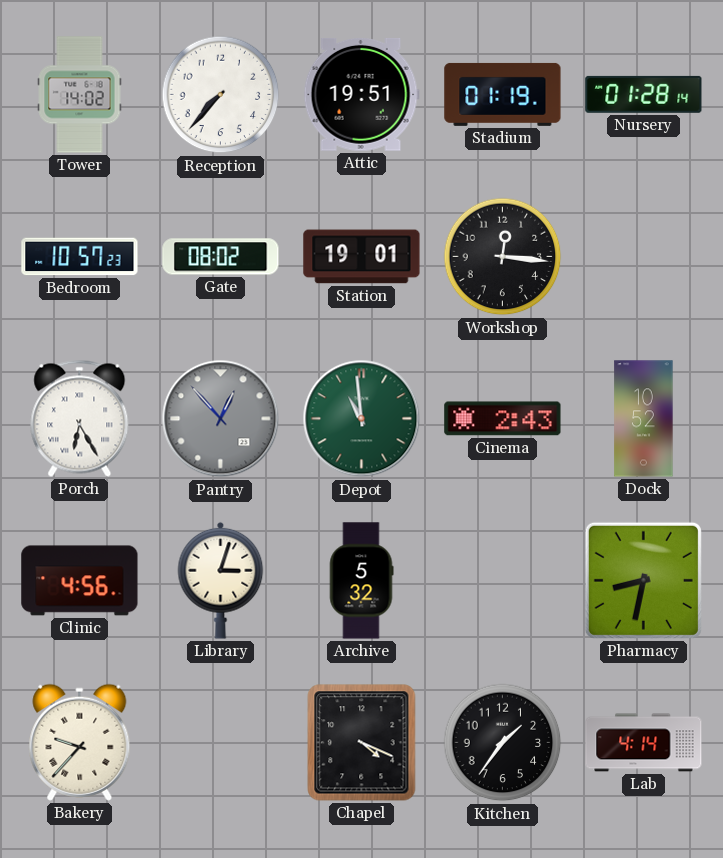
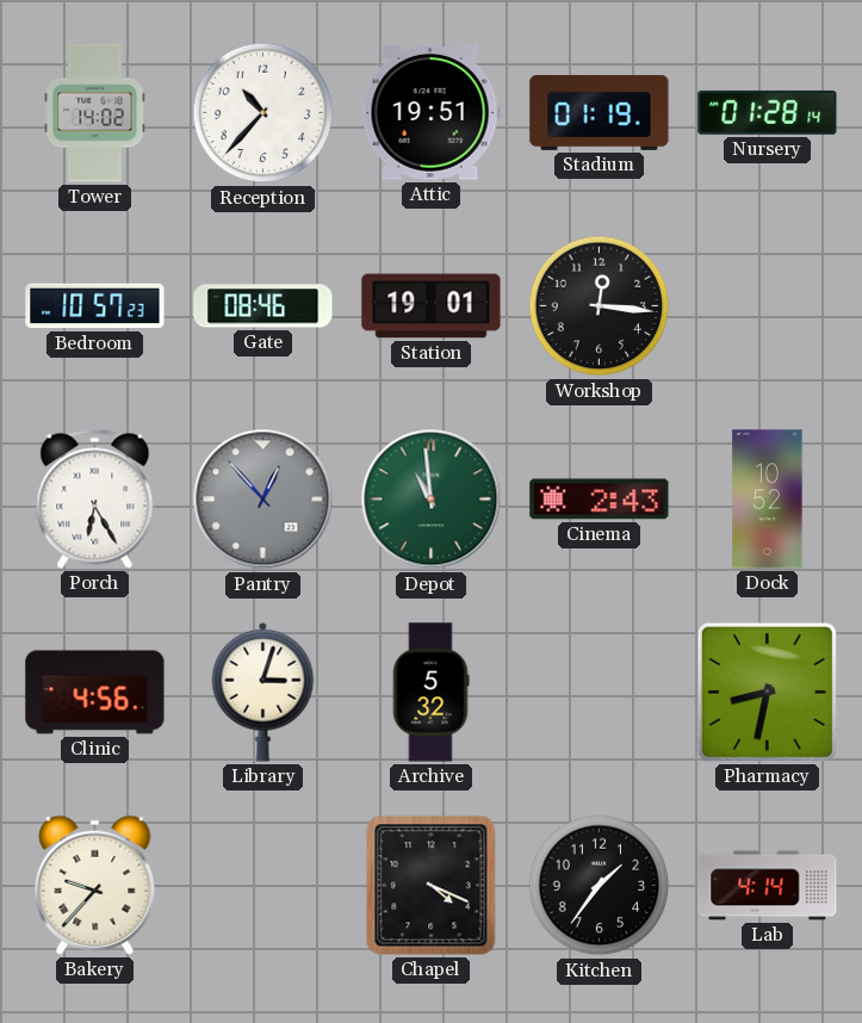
Reception: 7:37 -> 10:37
Gate: 08:02 -> 08:46
